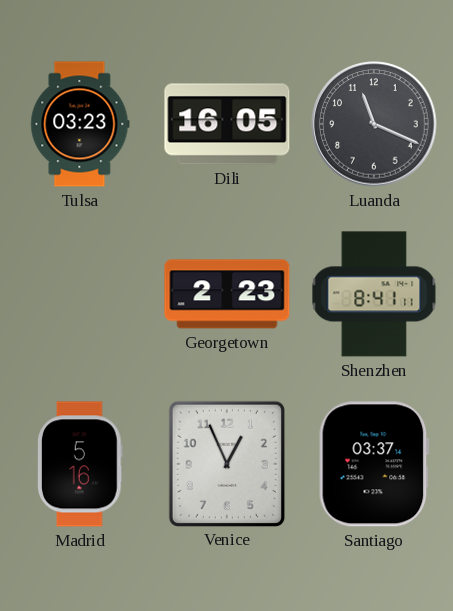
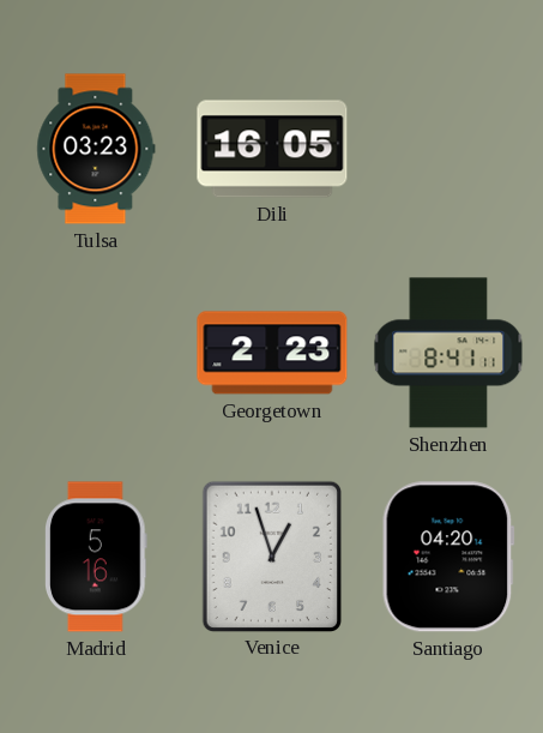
Luanda: 11:19 -> none
Venice: 12:56 -> 12:57
Santiago: 03:37 -> 04:20
